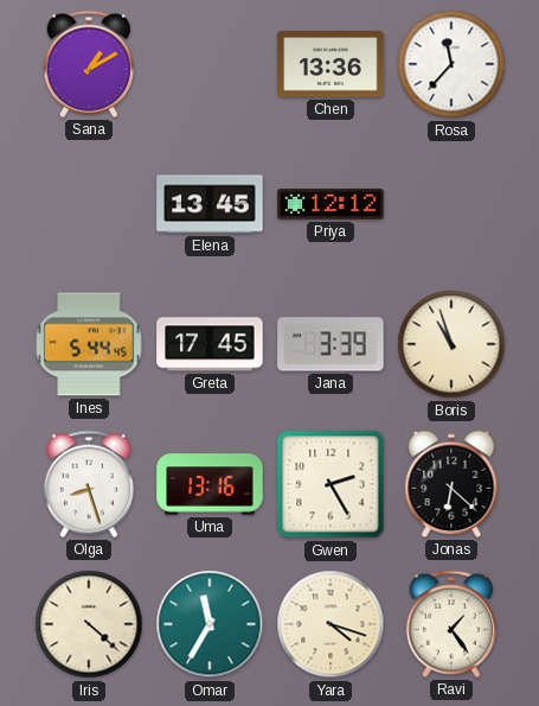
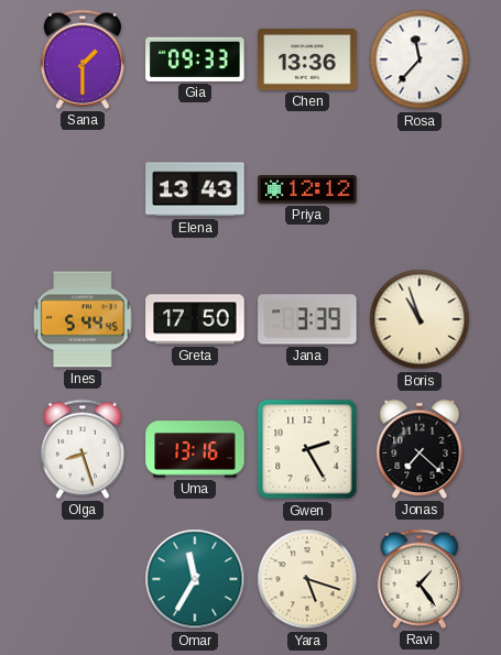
Sana: 1:10 -> 1:30
Gia: none -> 09:33
Elena: 13:45 -> 13:43
Greta: 17:45 -> 17:50
Jonas: 6:22 -> 7:22
Iris: 4:22 -> none
Yara: 4:18 -> 5:18
